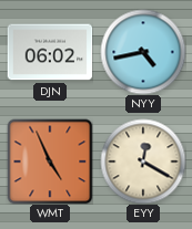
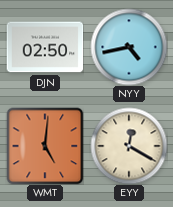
DJN: 06:02 -> 02:50
WMT: 4:56 -> 5:01
